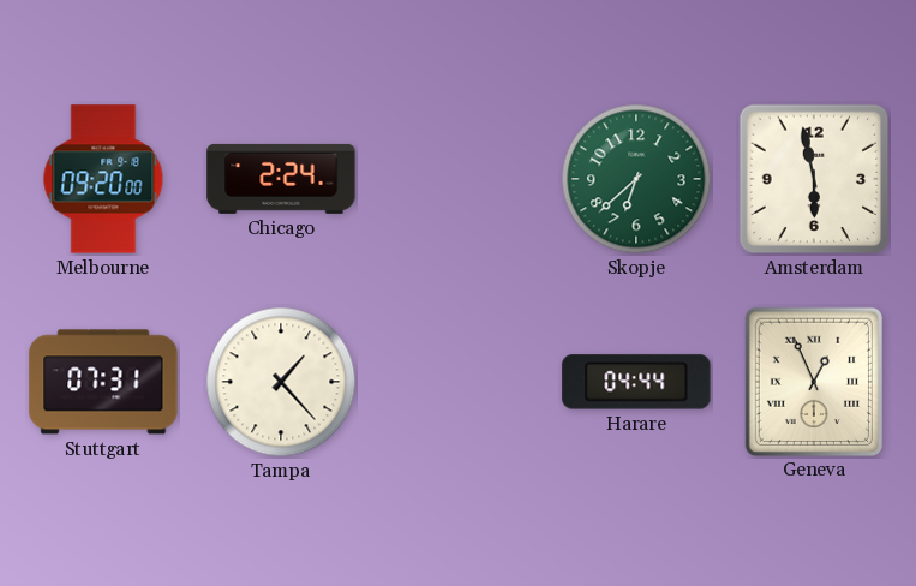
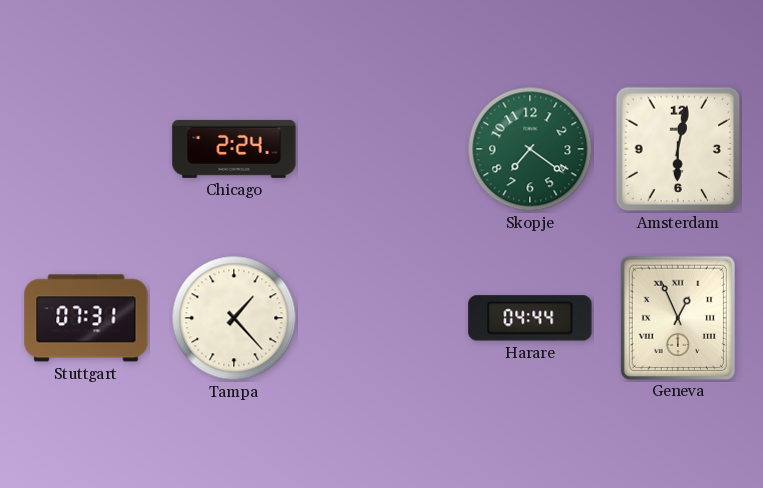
Melbourne: 09:20 -> none
Skopje: 6:38 -> 7:21
Amsterdam: 5:58 -> 6:02
